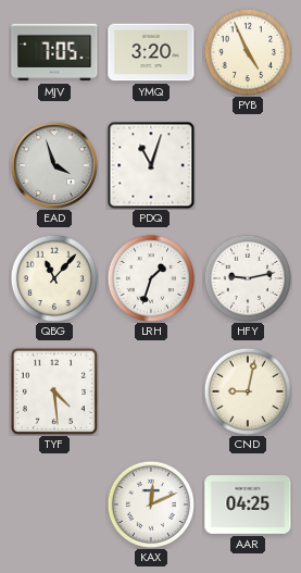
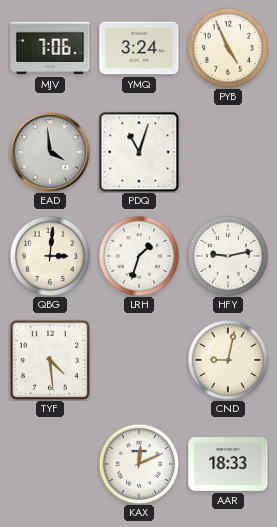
MJV: 7:05 -> 7:06
YMQ: 3:20 -> 3:24
EAD: 3:57 -> 3:59
QBG: 11:07 -> 3:01
AAR: 04:25 -> 18:33
